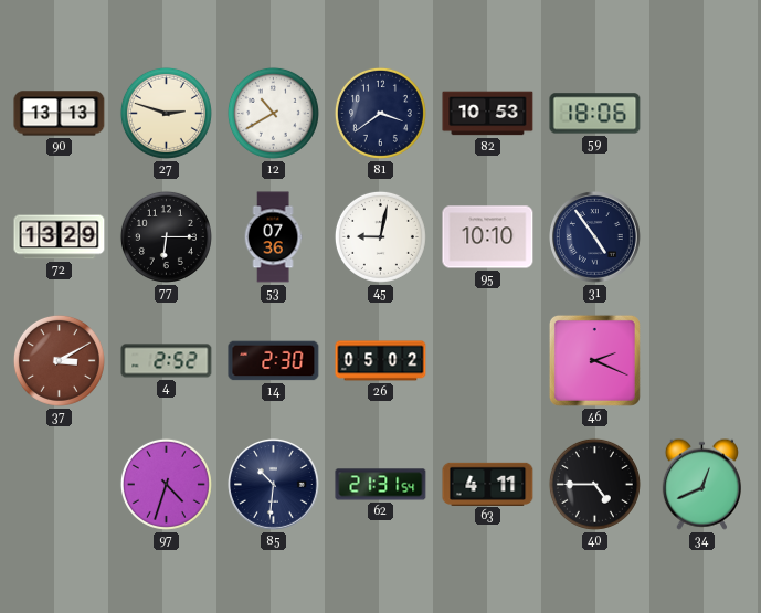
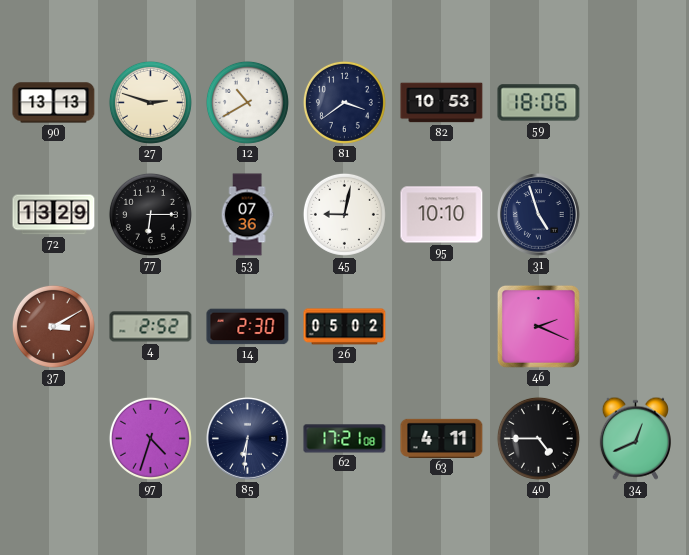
31: 4:54 -> 4:57
85: 10:31 -> 6:31
62: 21:31 -> 17:21
